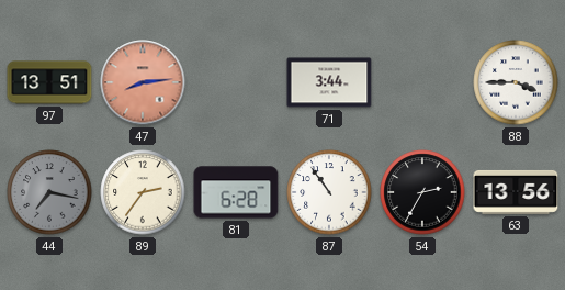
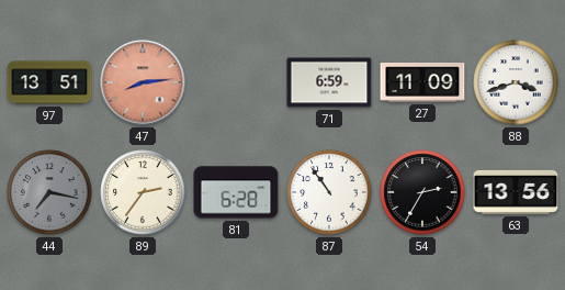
71: 3:44 -> 6:59
27: none -> 11:09
88: 3:45 -> 3:42
